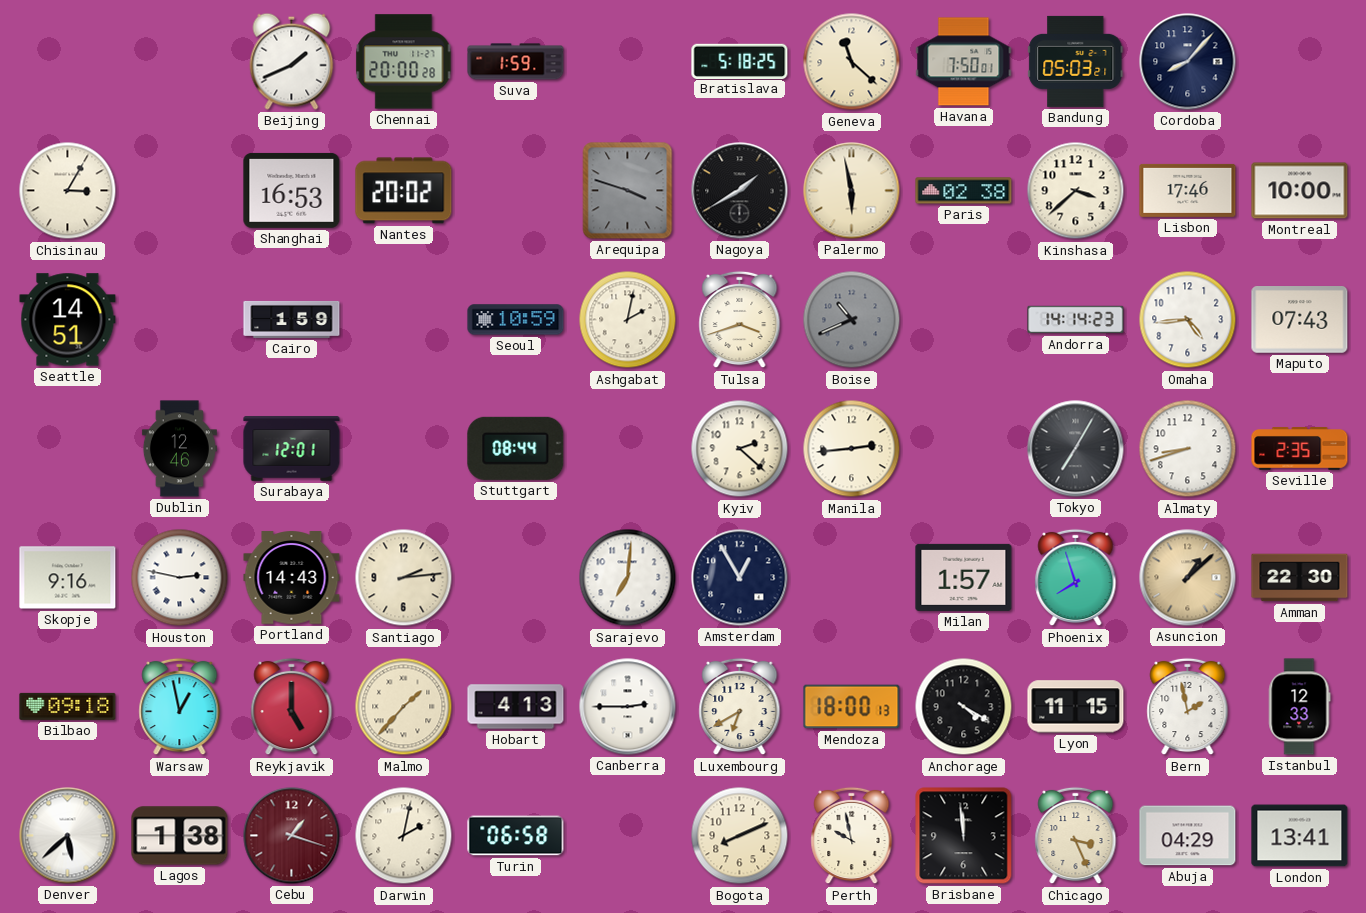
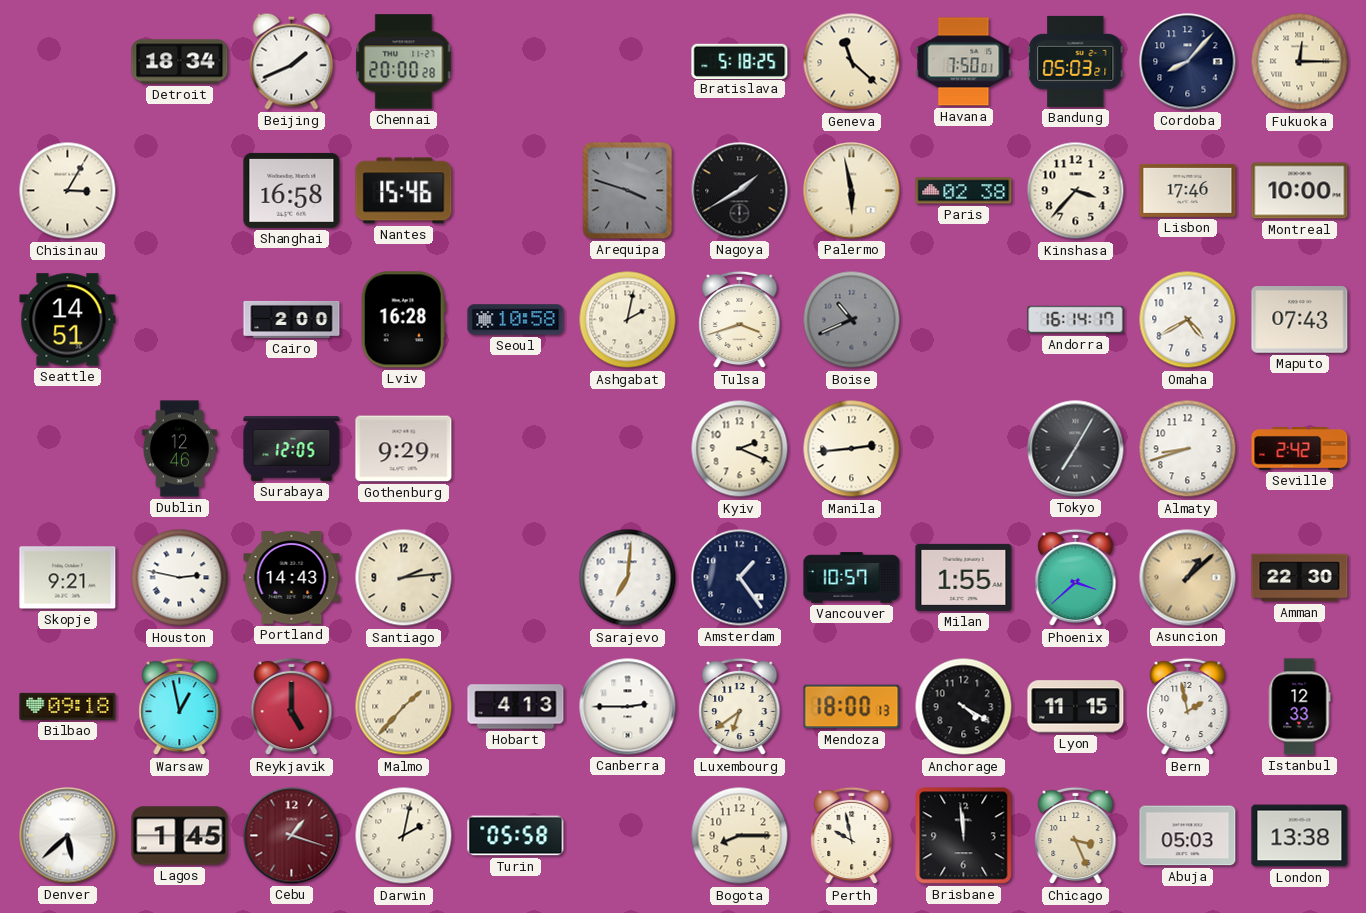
Detroit: none -> 18:34
Suva: 1:59 -> none
Fukuoka: none -> 12:15
Shanghai: 16:53 -> 16:58
Nantes: 20:02 -> 15:46
Kinshasa: 3:38 -> 3:37
Cairo: 1:59 -> 2:00
Lviv: none -> 16:28
Seoul: 10:59 -> 10:58
Andorra: 14:14 -> 16:14
Omaha: 4:44 -> 4:40
Surabaya: 12:01 -> 12:05
Gothenburg: none -> 9:29
Stuttgart: 08:44 -> none
Kyiv: 2:22 -> 2:19
Seville: 2:35 -> 2:42
Skopje: 9:16 -> 9:21
Amsterdam: 12:55 -> 1:24
Vancouver: none -> 10:57
Milan: 1:57 -> 1:55
Phoenix: 7:57 -> 3:38
Luxembourg: 6:40 -> 6:39
Lagos: 1:38 -> 1:45
Turin: 06:58 -> 05:58
Bogota: 8:11 -> 8:15
Abuja: 04:29 -> 05:03
London: 13:41 -> 13:38
